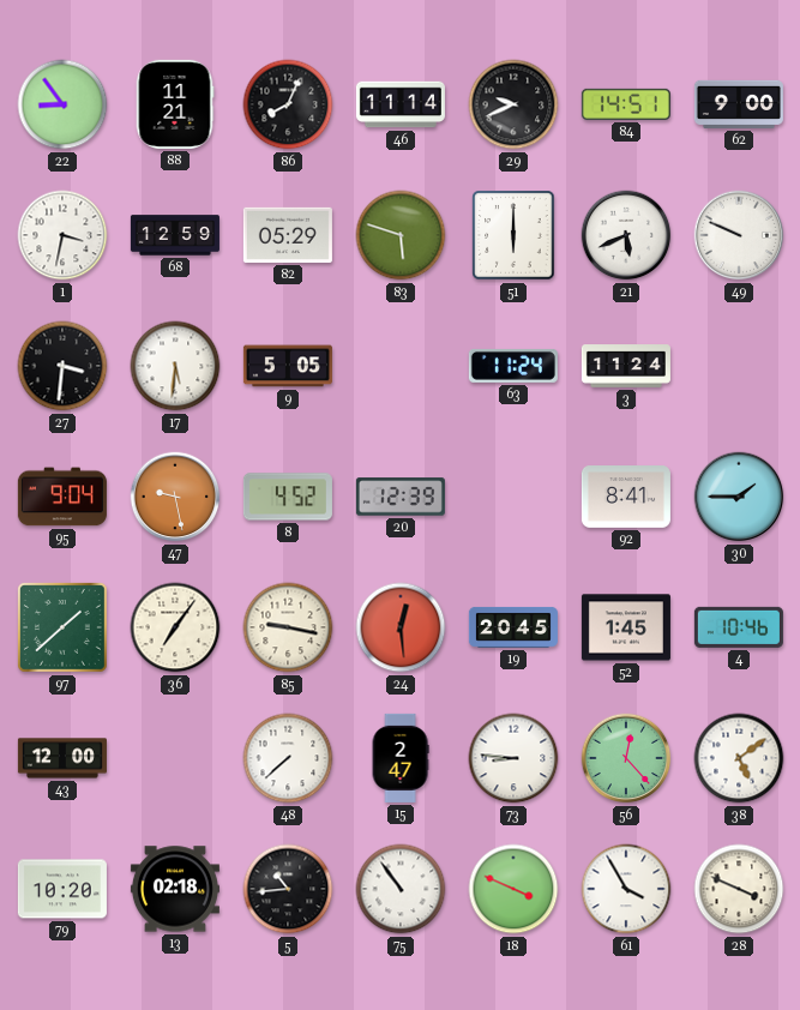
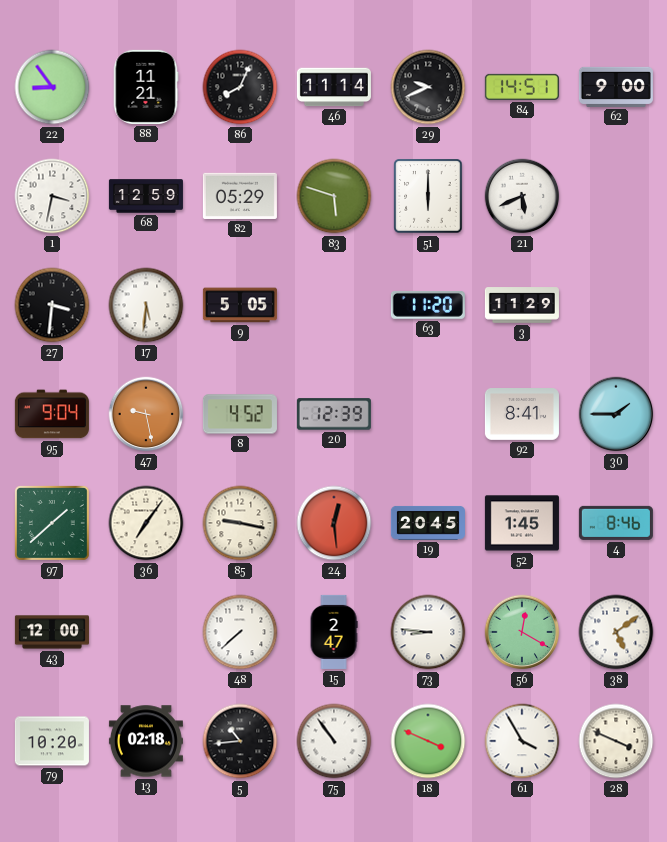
49: 9:49 -> none
63: 11:24 -> 11:20
3: 11:24 -> 11:29
4: 10:46 -> 8:46
56: 12:23 -> 12:20
